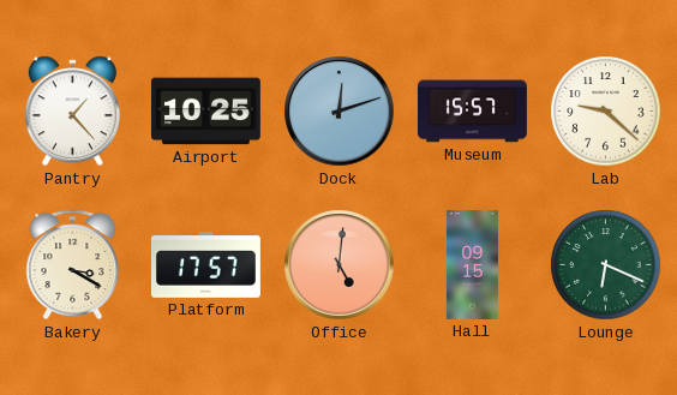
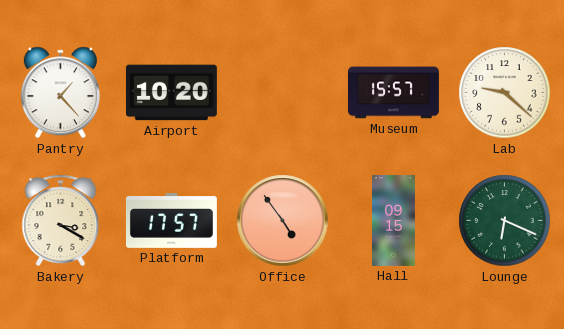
Airport: 10:25 -> 10:20
Dock: 12:12 -> none
Office: 5:01 -> 4:54
